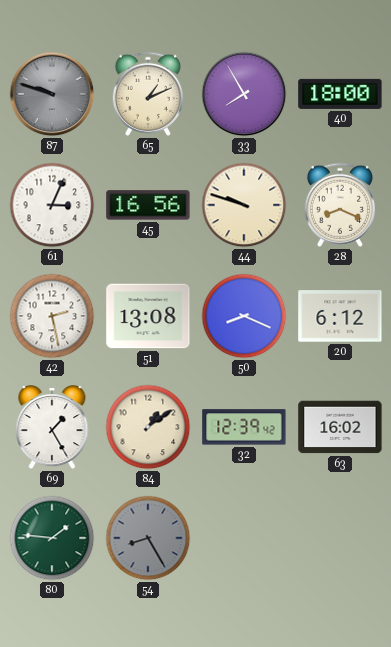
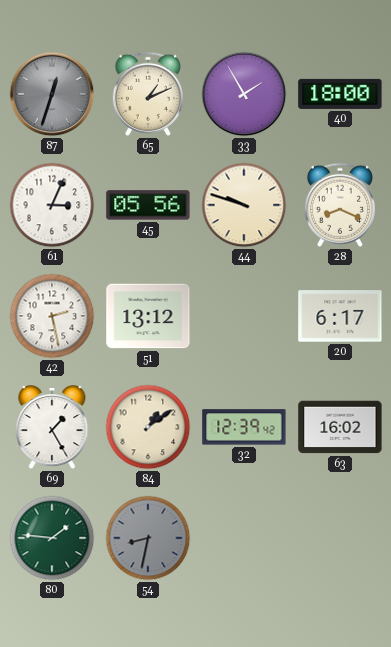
87: 9:48 -> 12:33
33: 7:55 -> 1:55
45: 16:56 -> 05:56
51: 13:08 -> 13:12
50: 8:19 -> none
20: 6:12 -> 6:17
54: 8:25 -> 8:32
